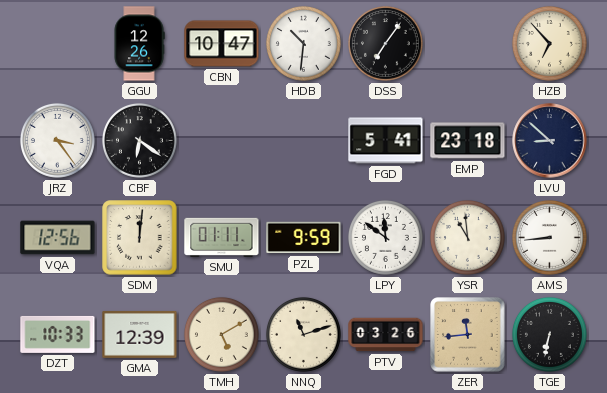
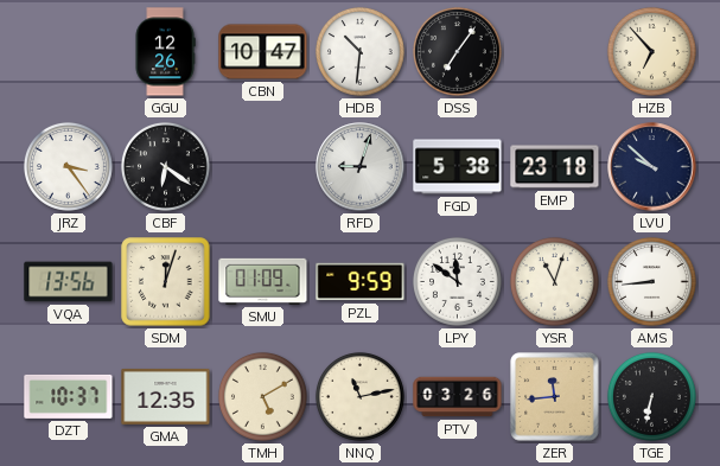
RFD: none -> 9:03
FGD: 5:41 -> 5:38
LVU: 8:52 -> 9:52
VQA: 12:56 -> 13:56
SDM: 12:01 -> 12:03
SMU: 01:11 -> 01:09
YSR: 10:59 -> 11:03
DZT: 10:33 -> 10:37
GMA: 12:39 -> 12:35
NNQ: 11:12 -> 11:13
